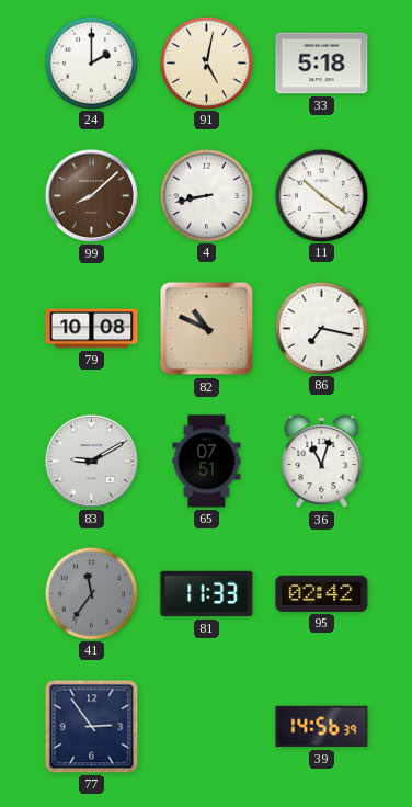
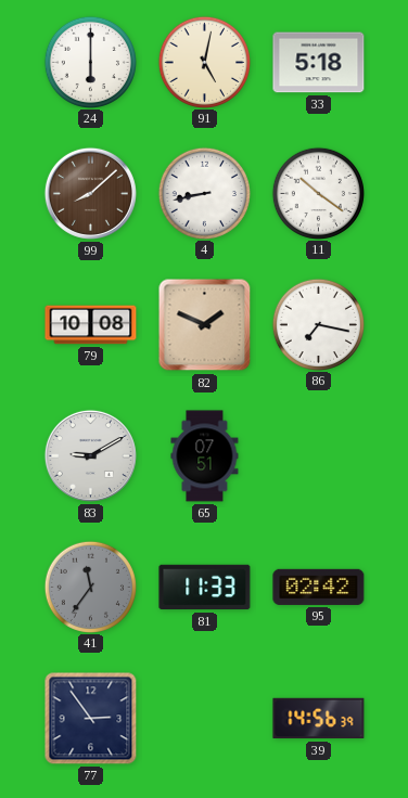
24: 2:00 -> 6:00
82: 10:49 -> 1:49
36: 11:03 -> none
